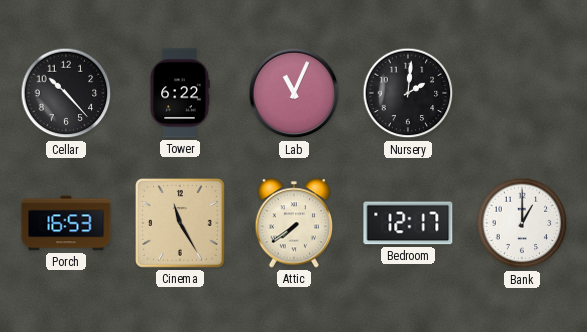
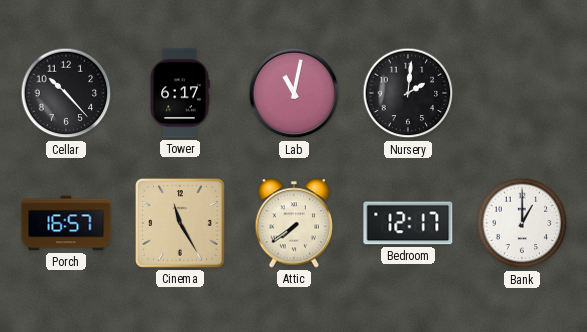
Tower: 6:22 -> 6:17
Lab: 11:04 -> 11:02
Porch: 16:53 -> 16:57
